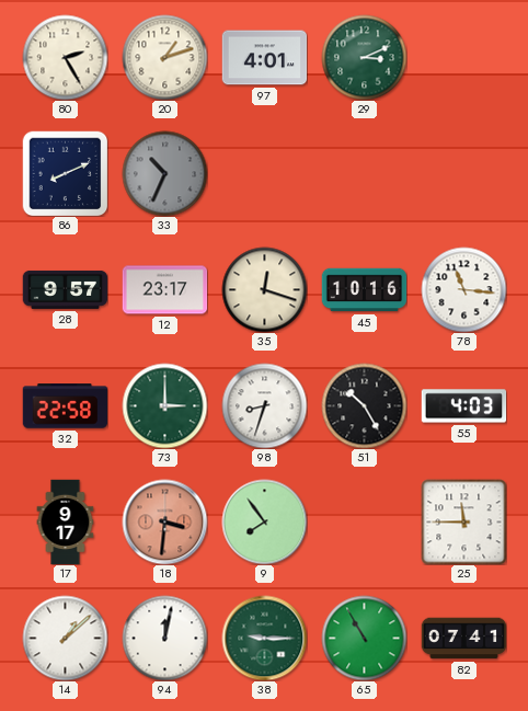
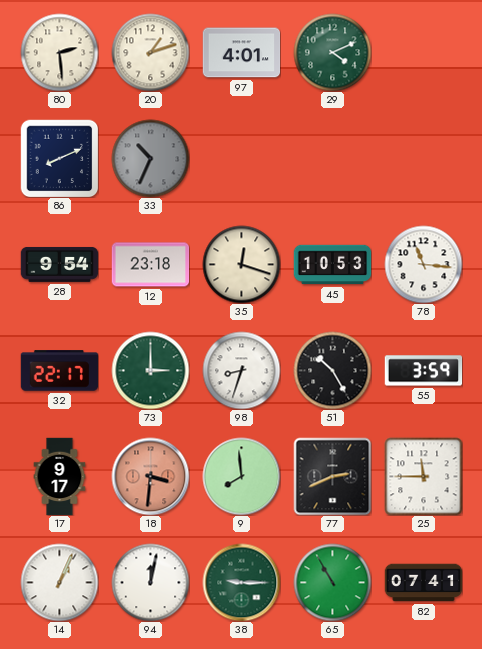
80: 2:25 -> 2:29
29: 3:11 -> 4:11
28: 9:57 -> 9:54
12: 23:17 -> 23:18
45: 10:16 -> 10:53
32: 22:58 -> 22:17
55: 4:03 -> 3:59
9: 7:54 -> 7:59
77: none -> 2:41
14: 1:08 -> 1:04
